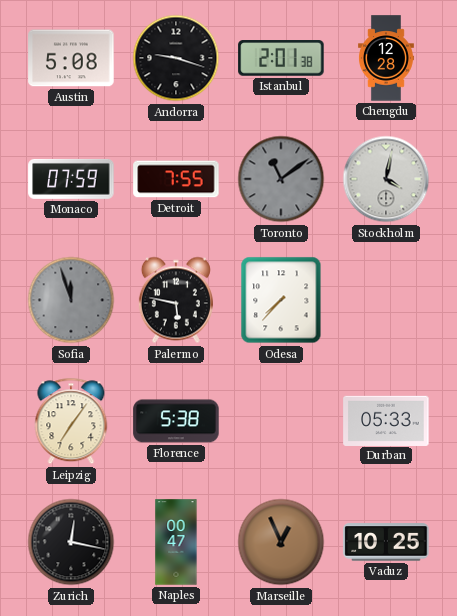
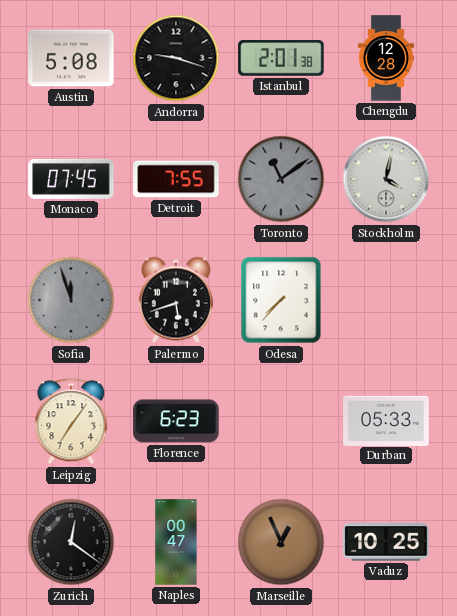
Monaco: 07:59 -> 07:45
Palermo: 5:47 -> 5:42
Florence: 5:38 -> 6:23
Zurich: 12:17 -> 12:21
